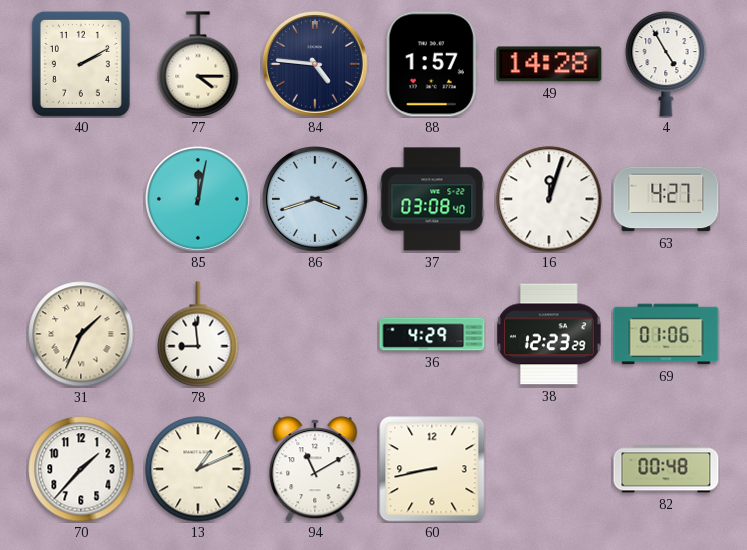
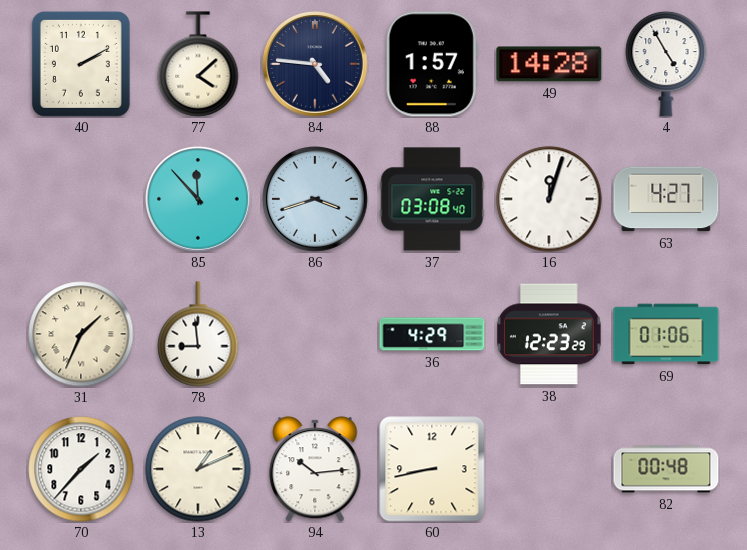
77: 4:15 -> 4:08
85: 12:02 -> 11:53
94: 11:10 -> 10:14
